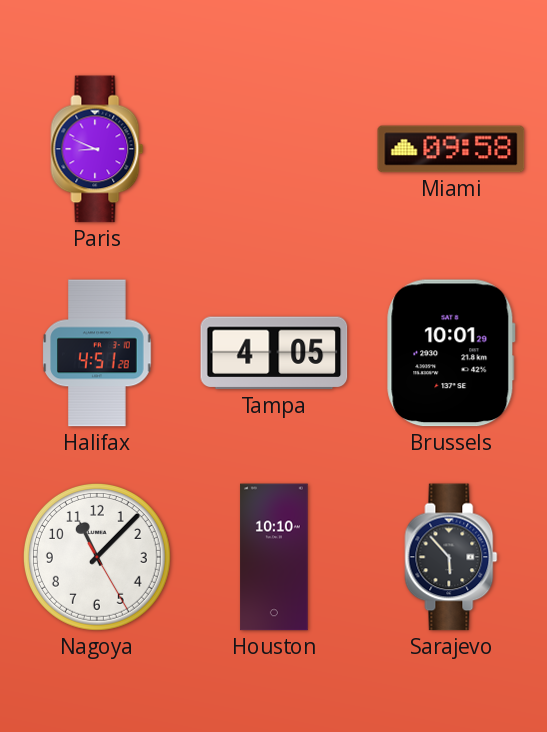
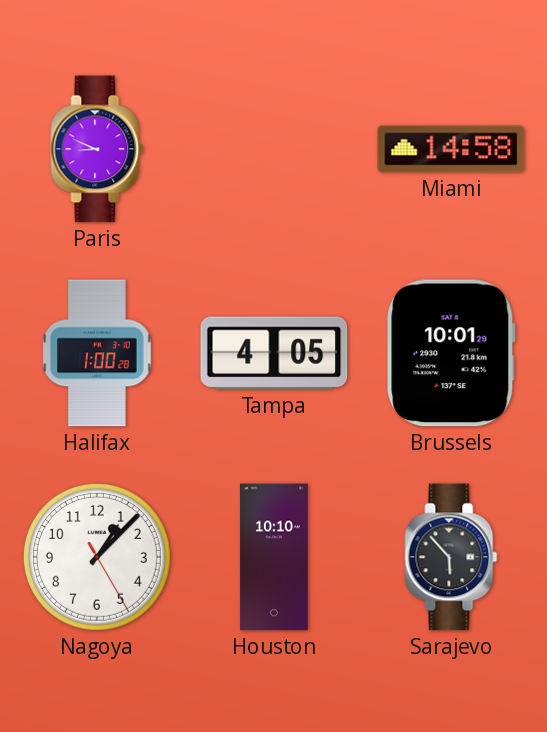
Miami: 09:58 -> 14:58
Halifax: 4:51 -> 1:00
Nagoya: 11:07 -> 1:07
